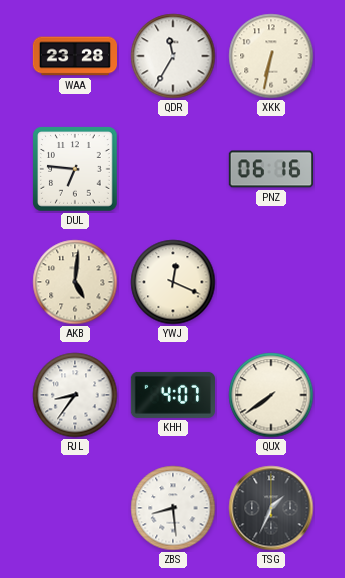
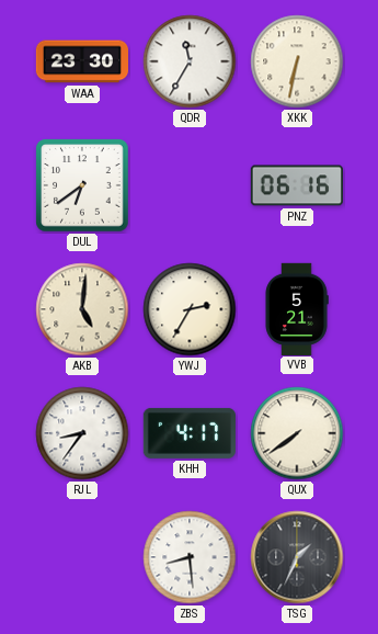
WAA: 23:28 -> 23:30
DUL: 6:46 -> 6:39
YWJ: 12:19 -> 2:35
VVB: none -> 5:21
KHH: 4:07 -> 4:17
